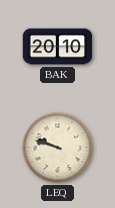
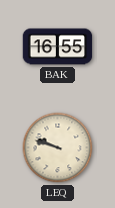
BAK: 20:10 -> 16:55
